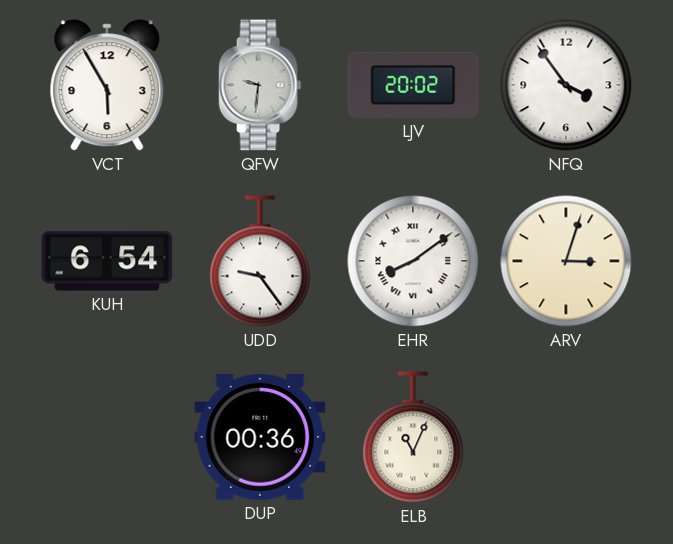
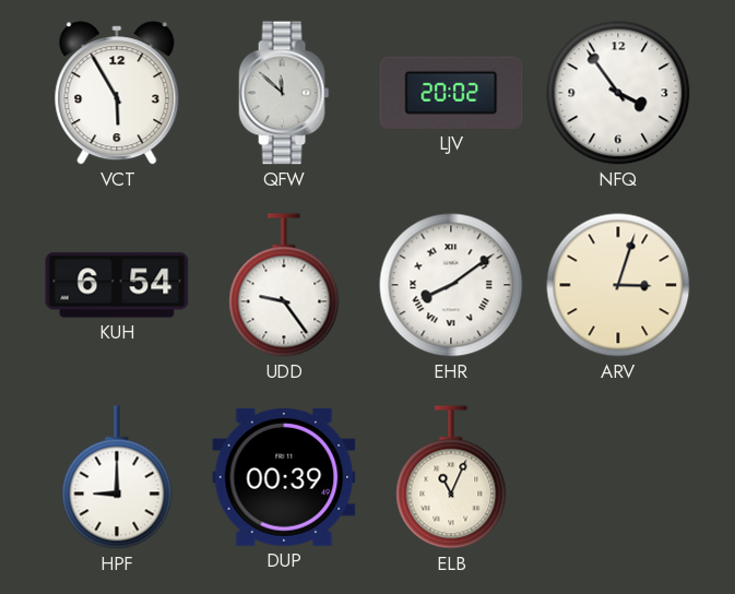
QFW: 9:31 -> 11:52
HPF: none -> 9:00
DUP: 00:36 -> 00:39
